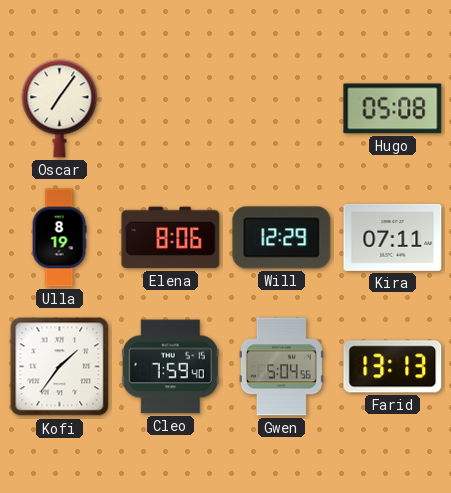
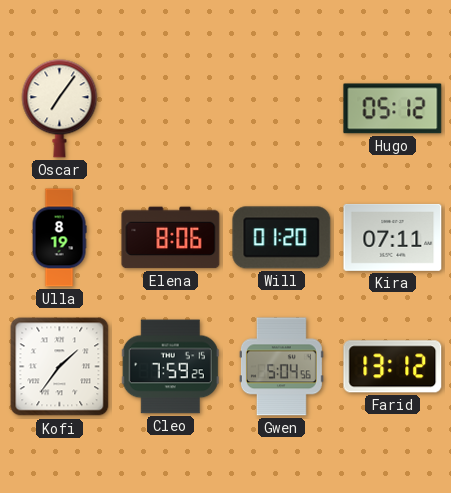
Hugo: 05:08 -> 05:12
Will: 12:29 -> 01:20
Cleo: 7:59:40 -> 7:59:25
Farid: 13:13 -> 13:12
